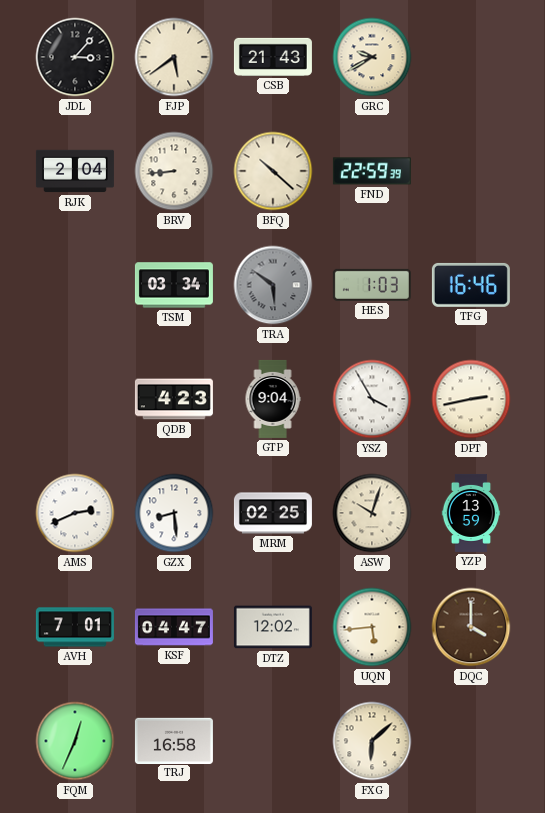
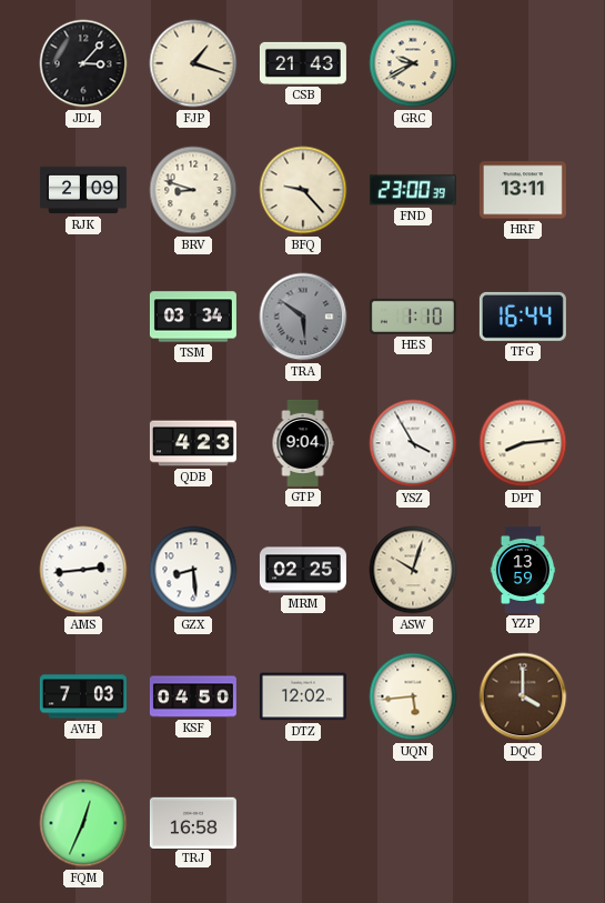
FJP: 5:39 -> 1:18
RJK: 2:04 -> 2:09
BRV: 8:44 -> 8:48
BFQ: 10:22 -> 9:23
FND: 22:59 -> 23:00
HRF: none -> 13:11
HES: 1:03 -> 1:10
TFG: 16:46 -> 16:44
DPT: 2:43 -> 8:14
AMS: 2:41 -> 2:44
AVH: 7:01 -> 7:03
KSF: 04:47 -> 04:50
FXG: 6:08 -> none
